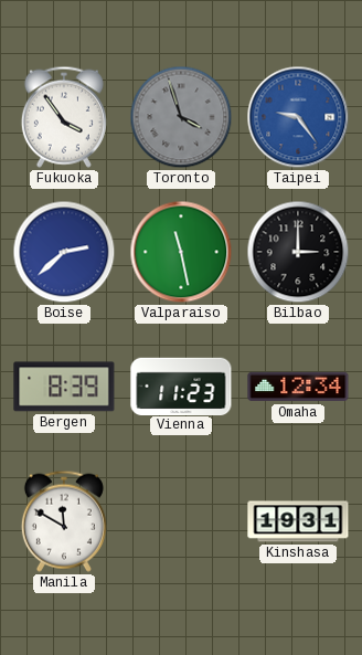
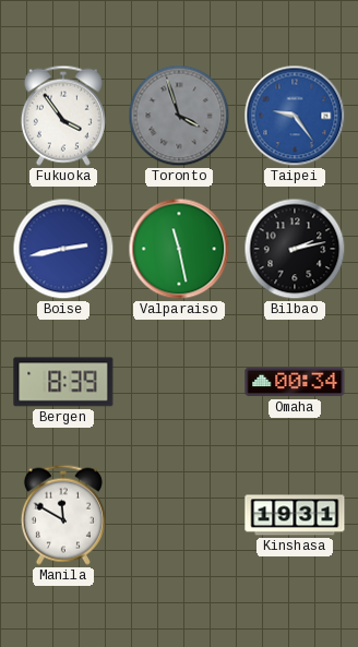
Boise: 2:38 -> 2:43
Bilbao: 3:00 -> 2:13
Vienna: 11:23 -> none
Omaha: 12:34 -> 00:34
